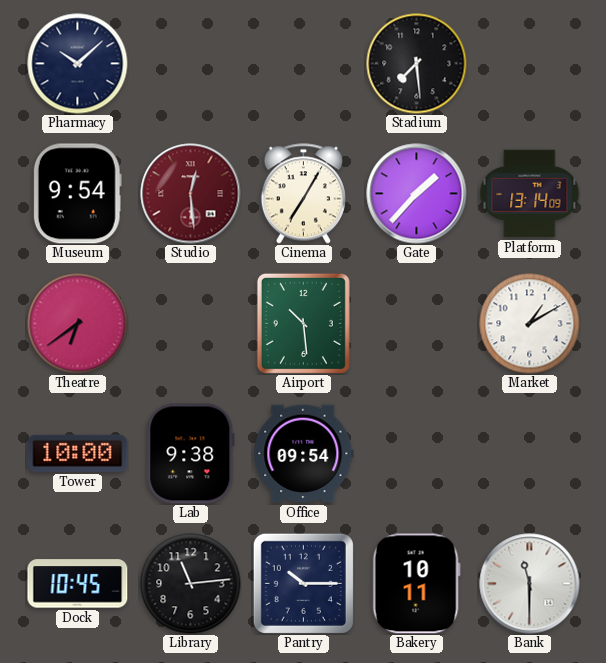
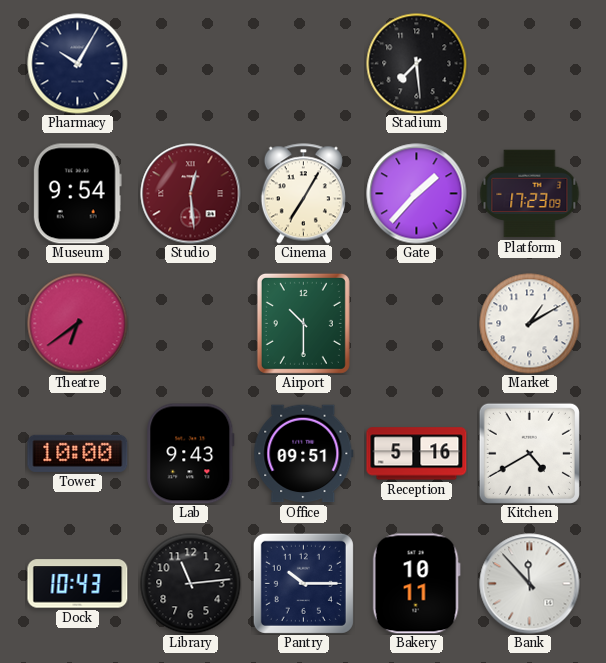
Pharmacy: 10:08 -> 10:05
Platform: 13:14 -> 17:23
Airport: 10:29 -> 10:30
Lab: 9:38 -> 9:43
Office: 09:54 -> 09:51
Reception: none -> 5:16
Kitchen: none -> 4:40
Dock: 10:45 -> 10:43
Bank: 11:30 -> 11:53
